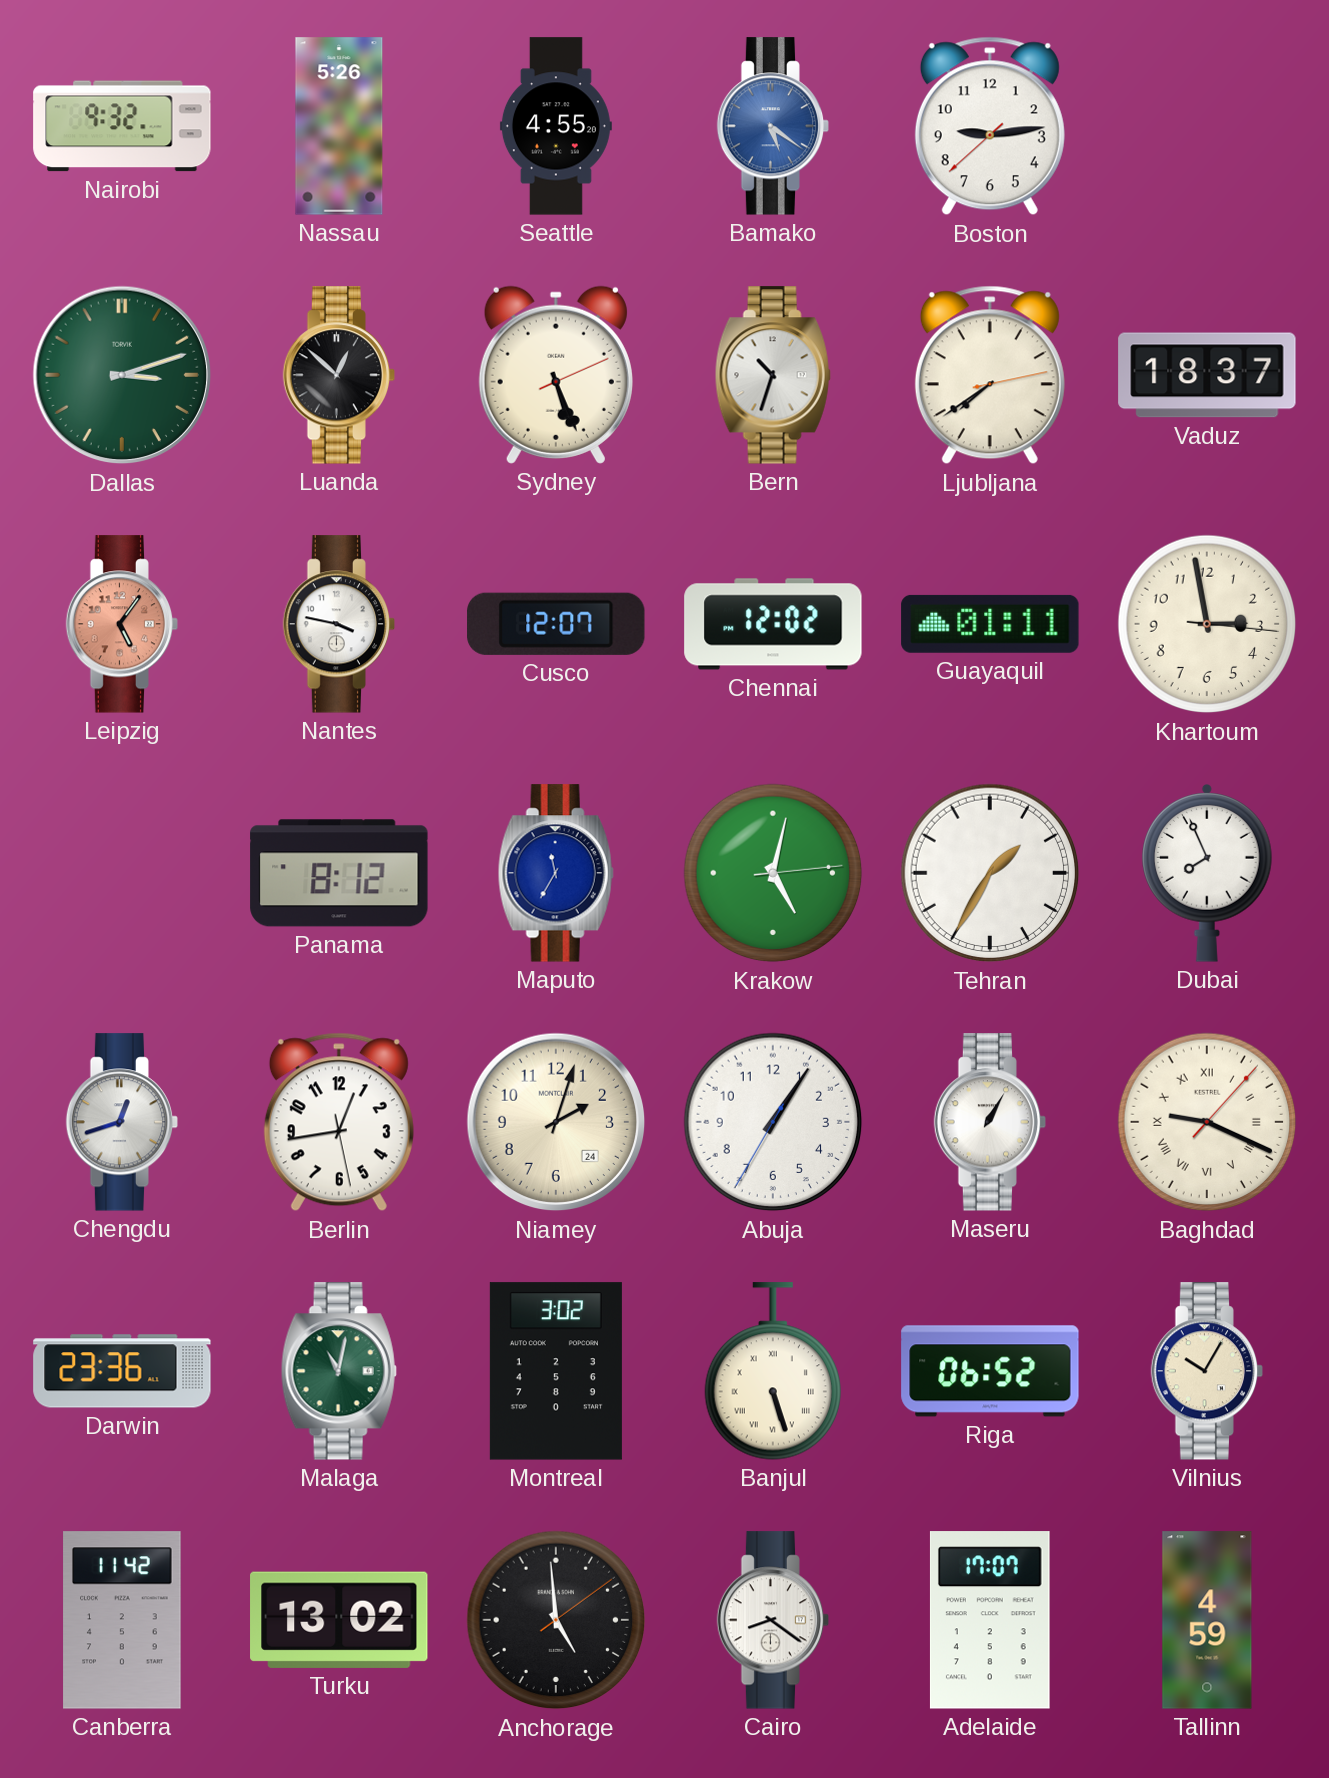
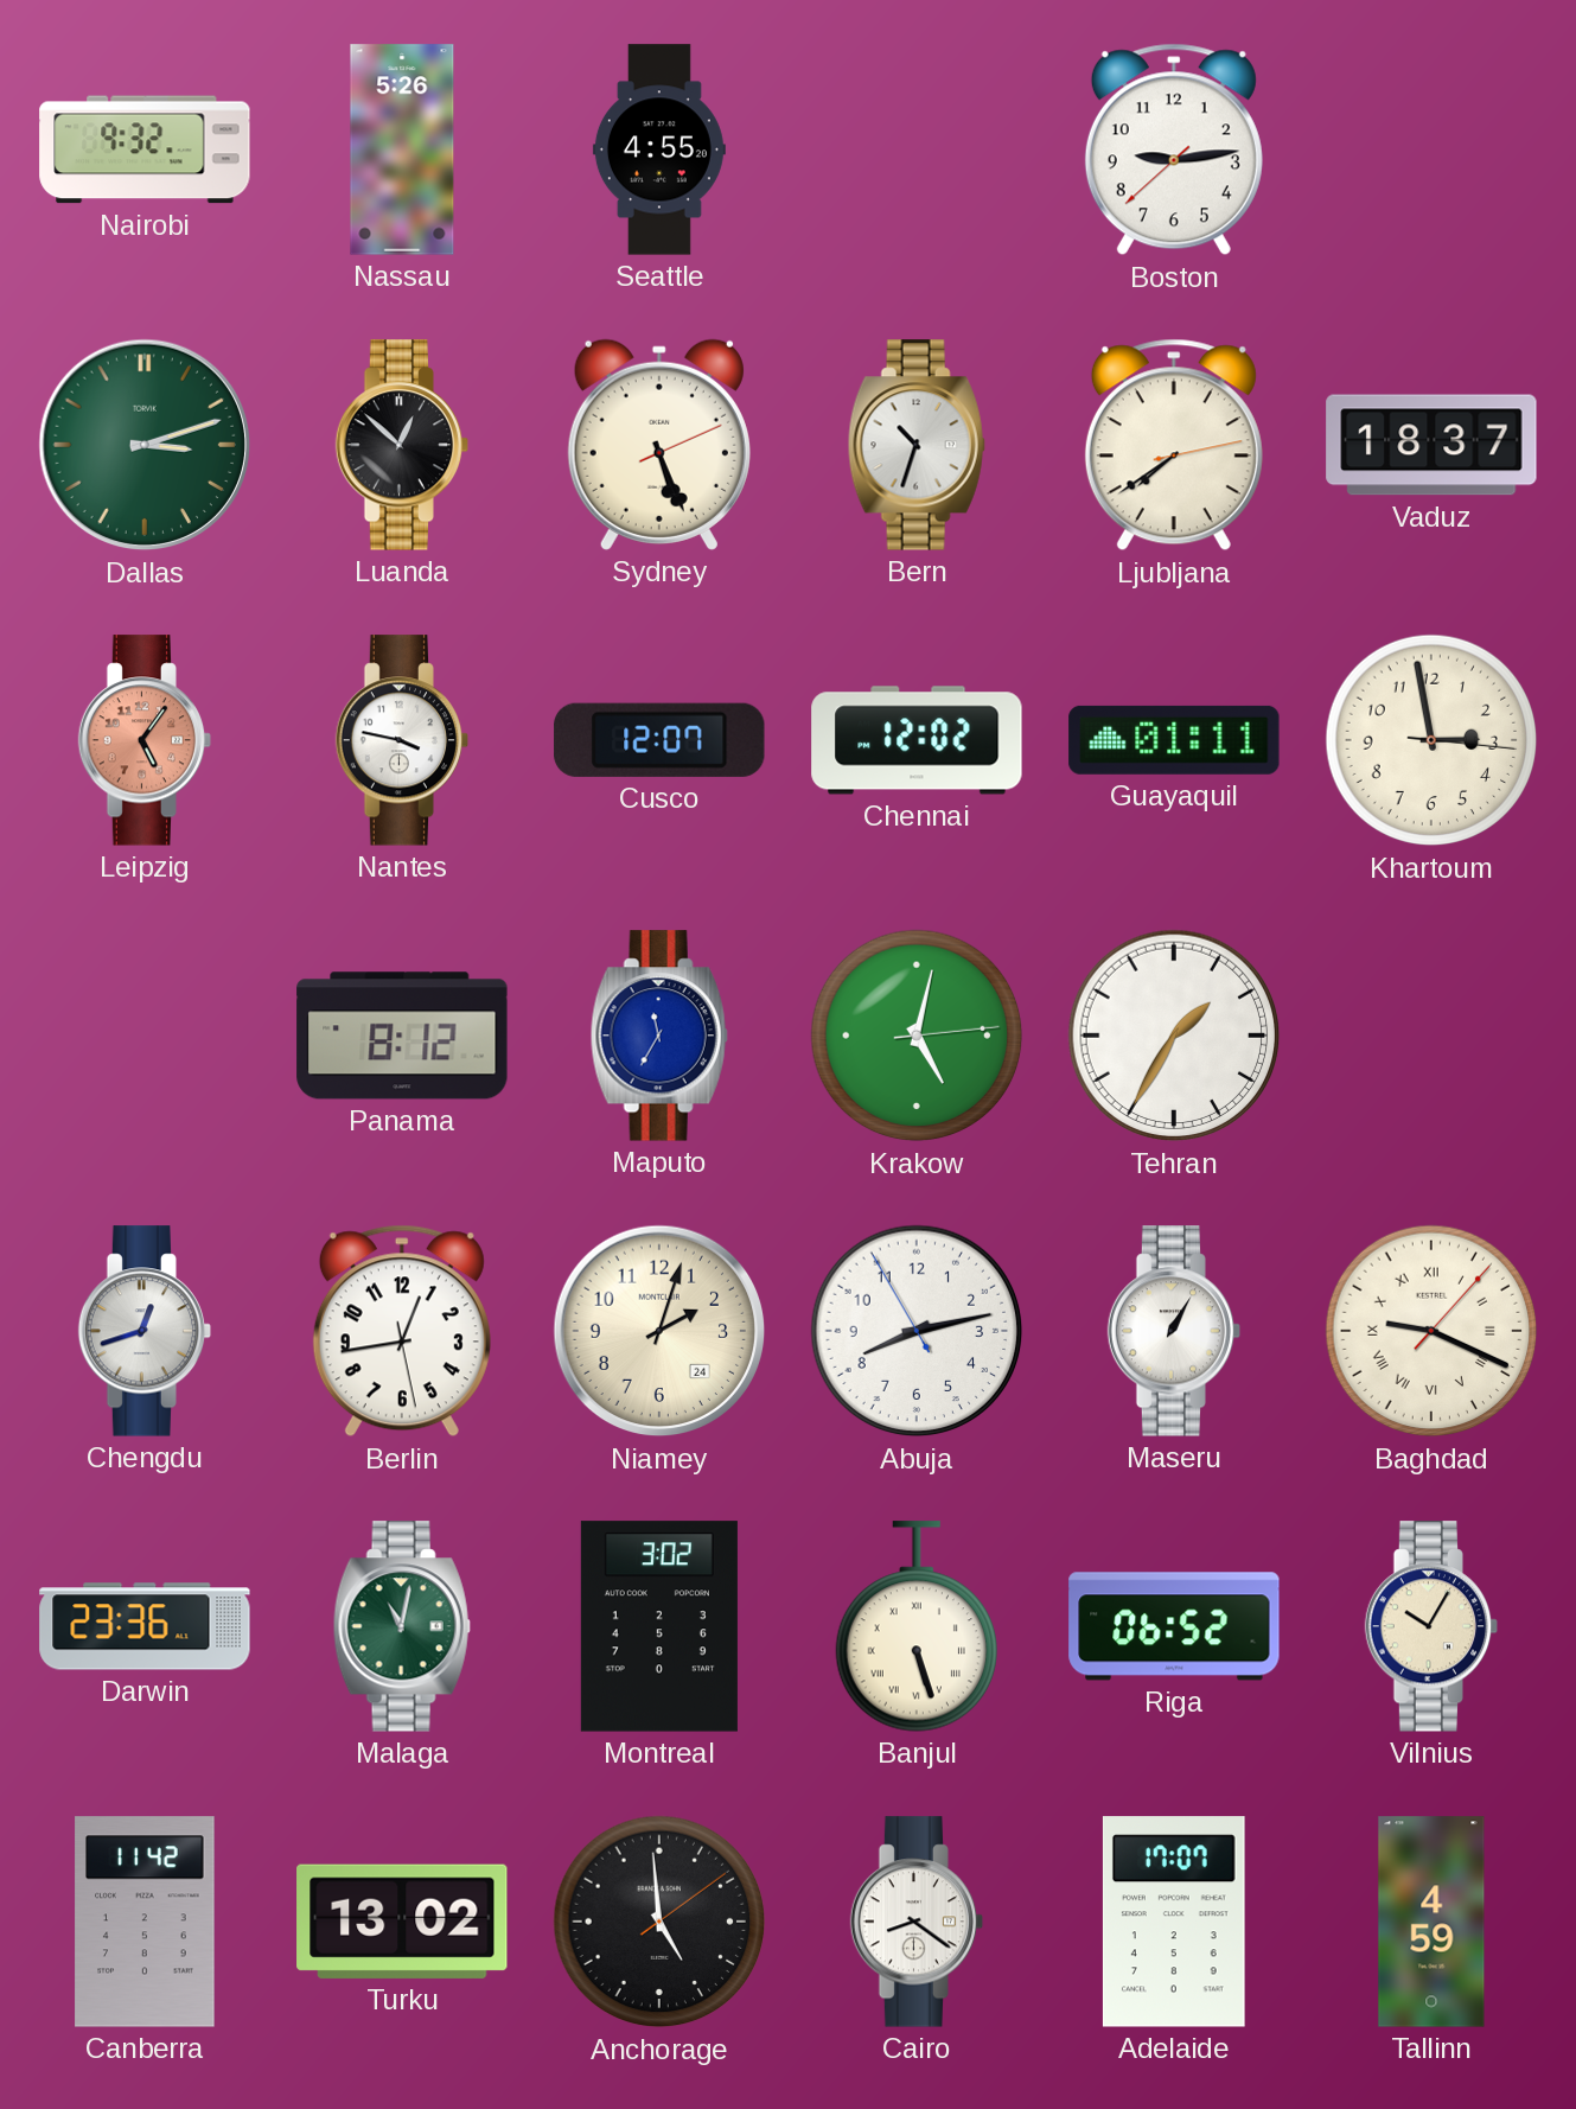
Bamako: 5:21 -> none
Dubai: 7:56 -> none
Abuja: 1:05 -> 8:12
